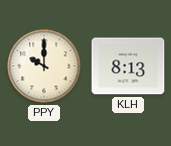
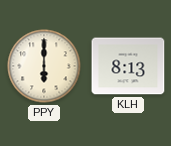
PPY: 10:00 -> 6:00
